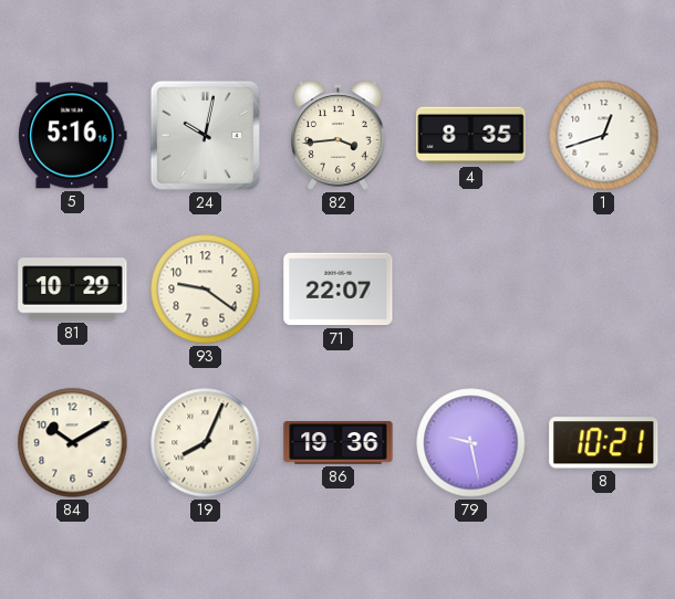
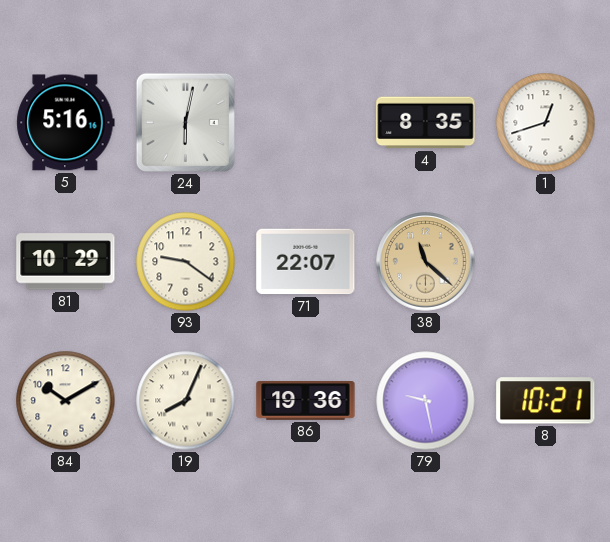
24: 10:02 -> 6:02
82: 3:44 -> none
38: none -> 11:22
